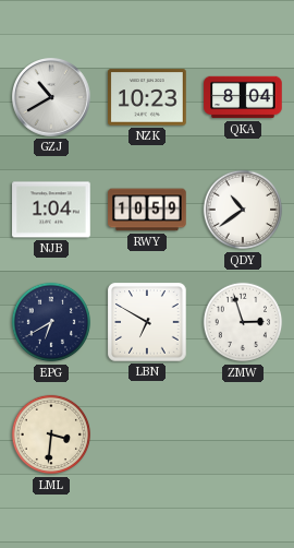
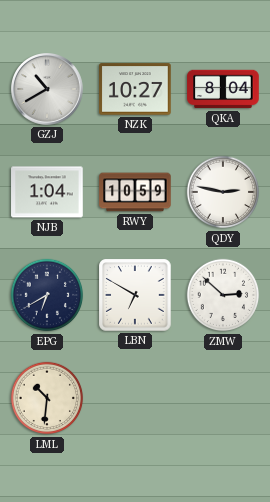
NZK: 10:23 -> 10:27
QDY: 10:39 -> 2:47
ZMW: 2:57 -> 2:52
LML: 3:31 -> 10:31
